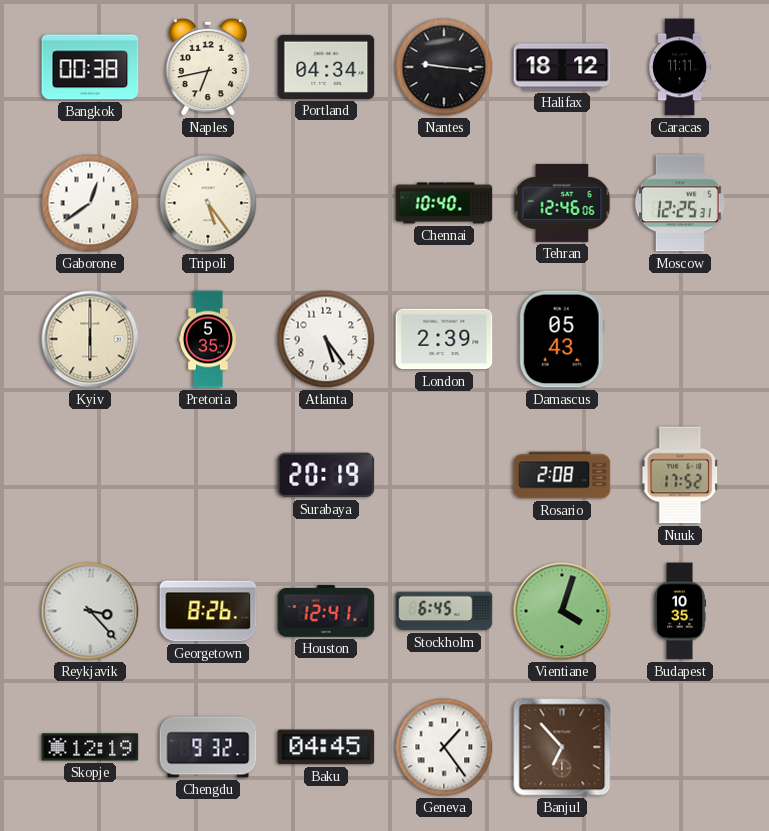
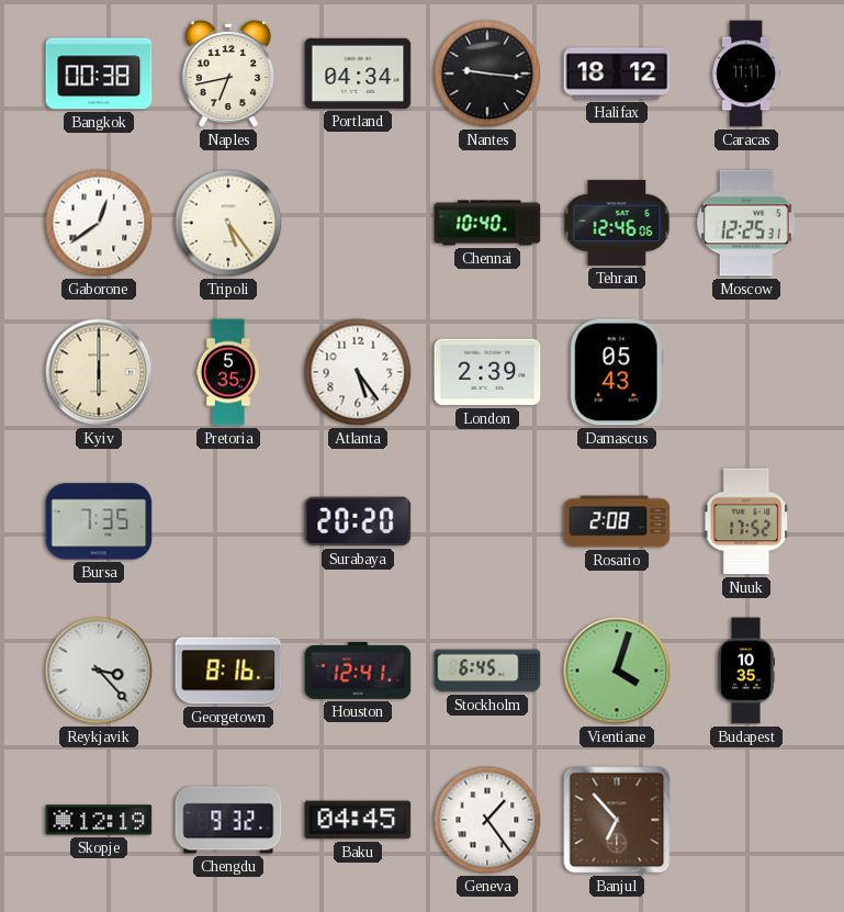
Bursa: none -> 7:35
Surabaya: 20:19 -> 20:20
Georgetown: 8:26 -> 8:16
